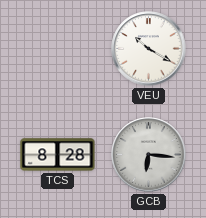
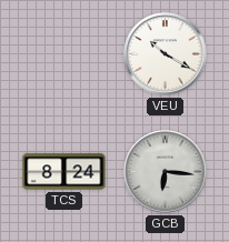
TCS: 8:28 -> 8:24
